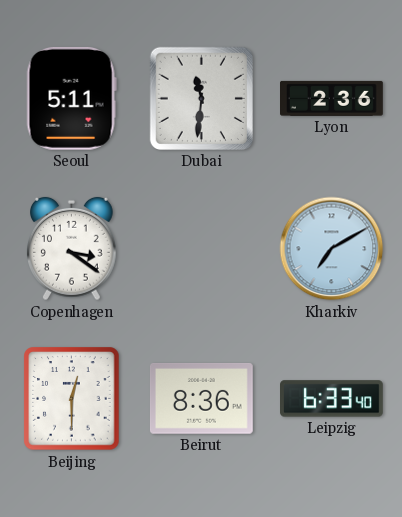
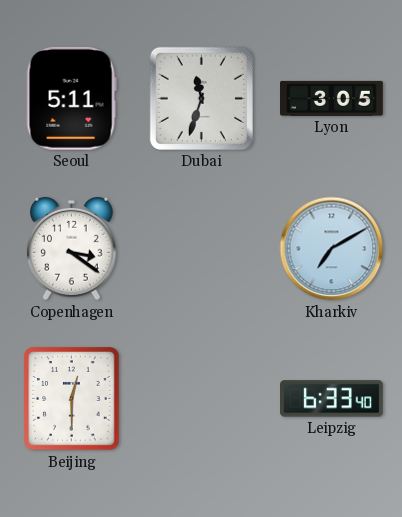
Dubai: 11:31 -> 11:33
Lyon: 2:36 -> 3:05
Beirut: 8:36 -> none
